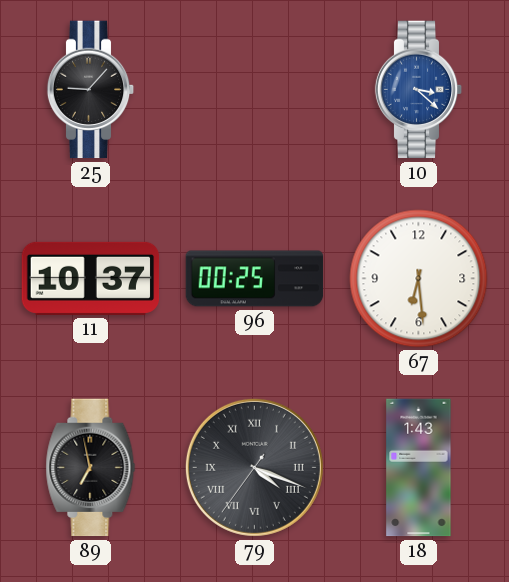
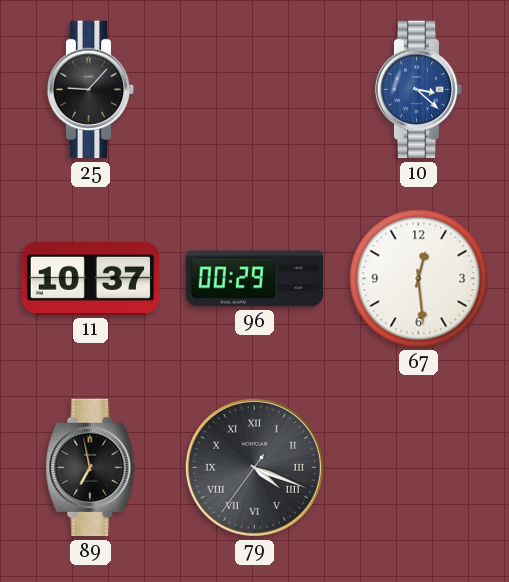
96: 00:25 -> 00:29
67: 6:29 -> 12:29
18: 1:43 -> none
